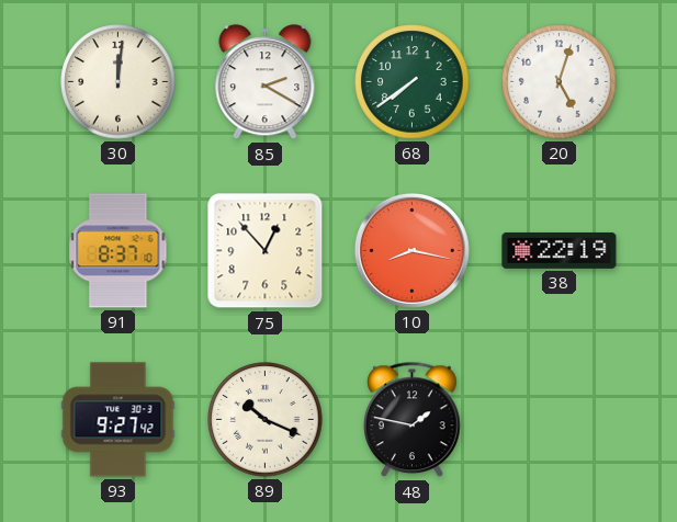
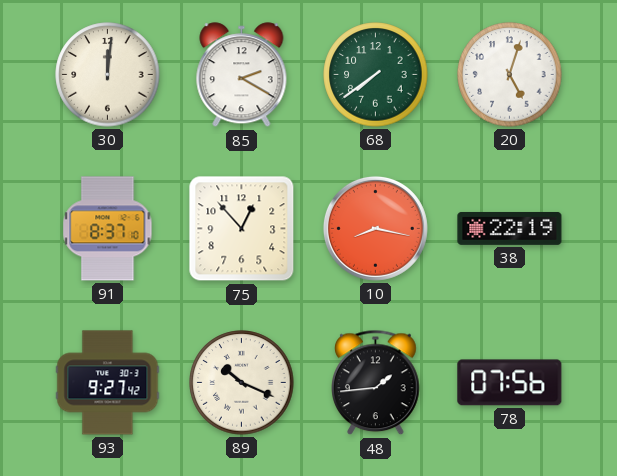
48: 1:47 -> 1:44
78: none -> 07:56
